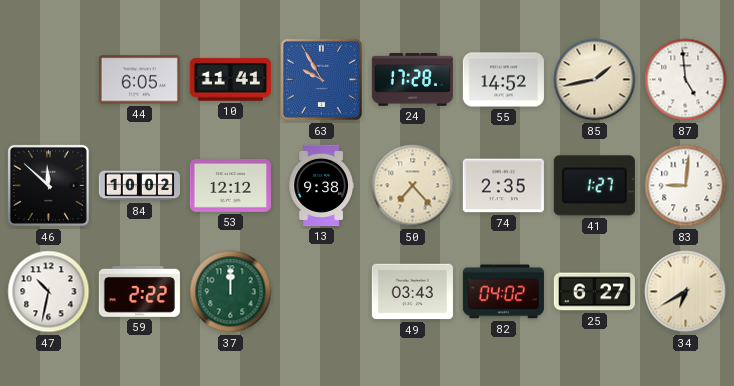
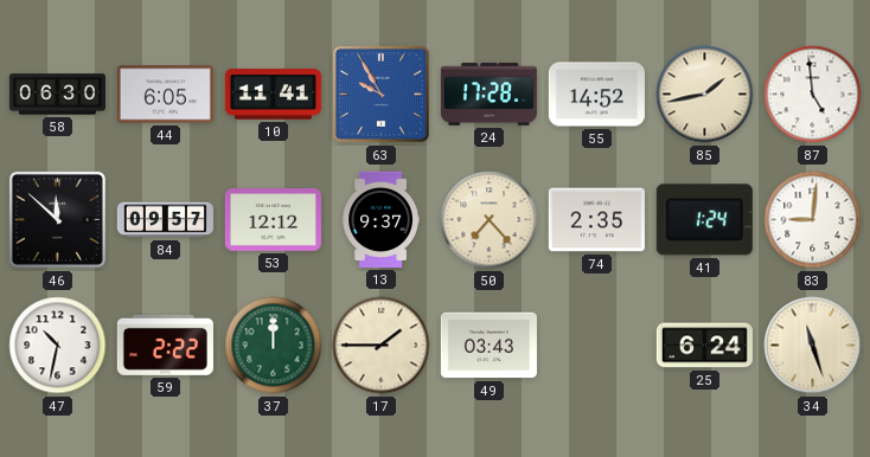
58: none -> 06:30
84: 10:02 -> 09:57
13: 9:38 -> 9:37
41: 1:27 -> 1:24
17: none -> 1:45
82: 04:02 -> none
25: 6:27 -> 6:24
34: 6:40 -> 11:27
